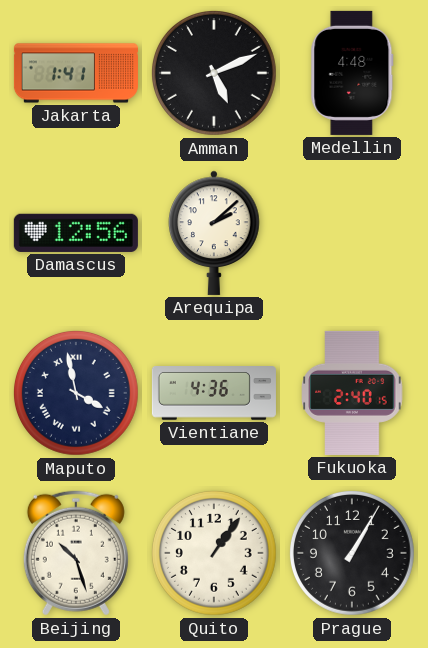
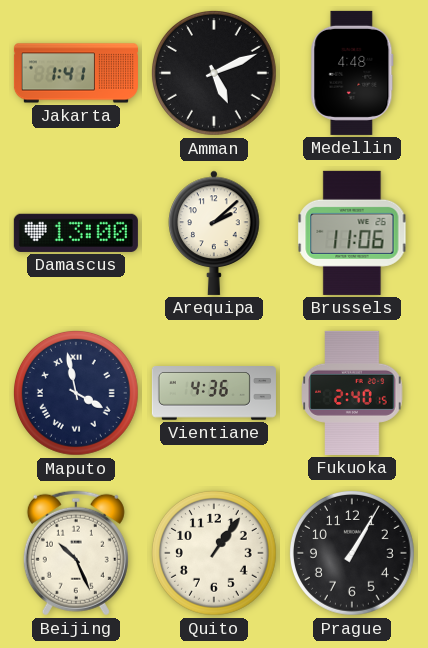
Damascus: 12:56 -> 13:00
Brussels: none -> 11:06
Beijing: 10:27 -> 10:26
